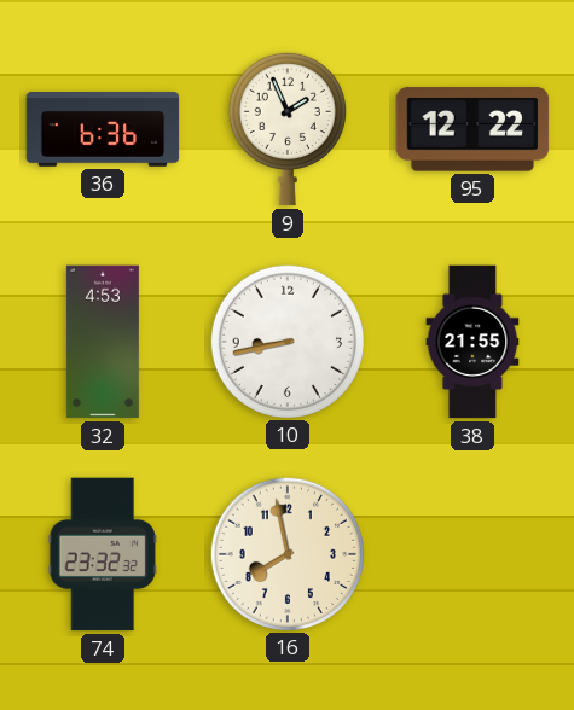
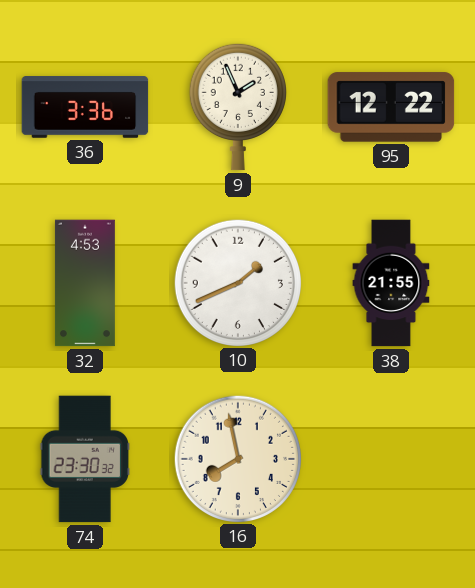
36: 6:36 -> 3:36
10: 8:43 -> 1:41
74: 23:32 -> 23:30
